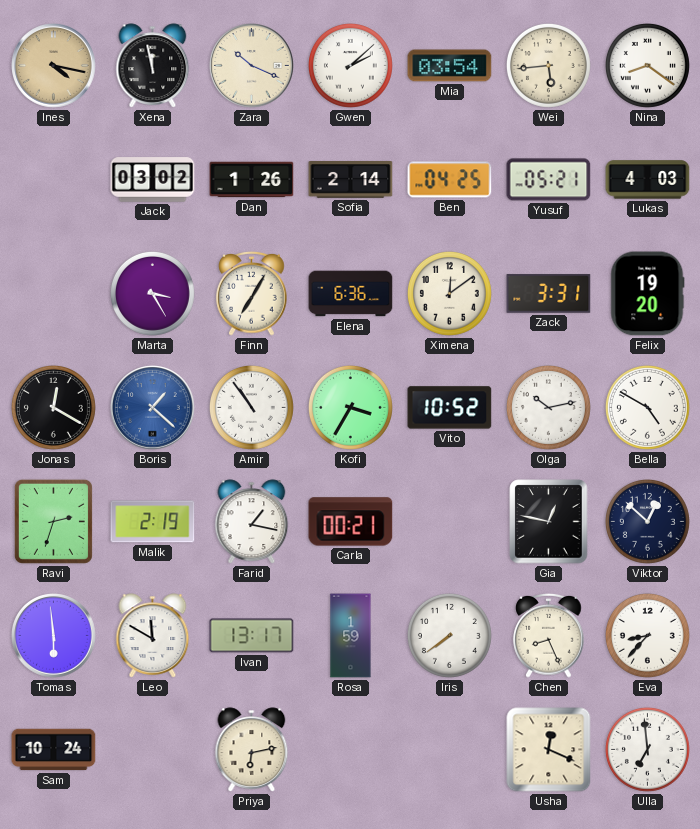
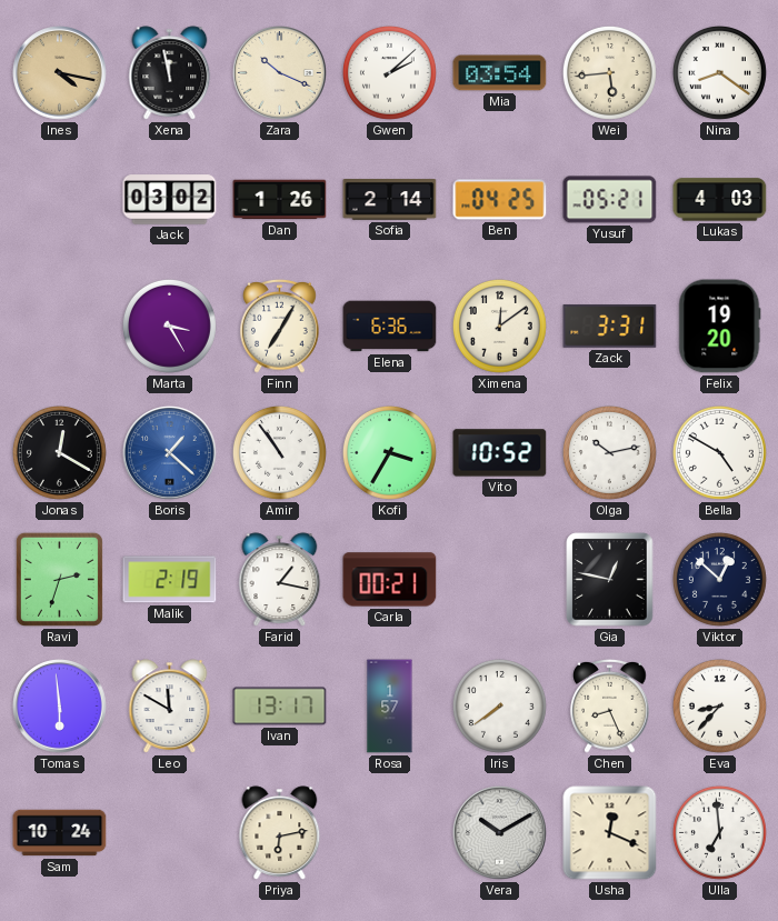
Rosa: 1:59 -> 1:57
Vera: none -> 10:10
